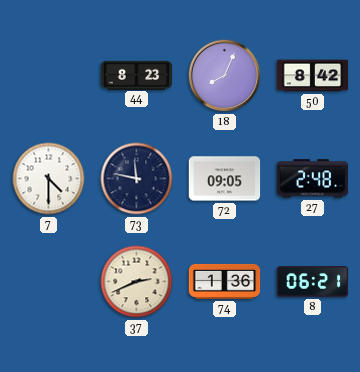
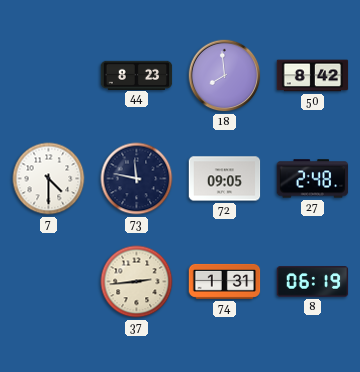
18: 8:04 -> 7:59
37: 2:41 -> 2:44
74: 1:36 -> 1:31
8: 06:21 -> 06:19
